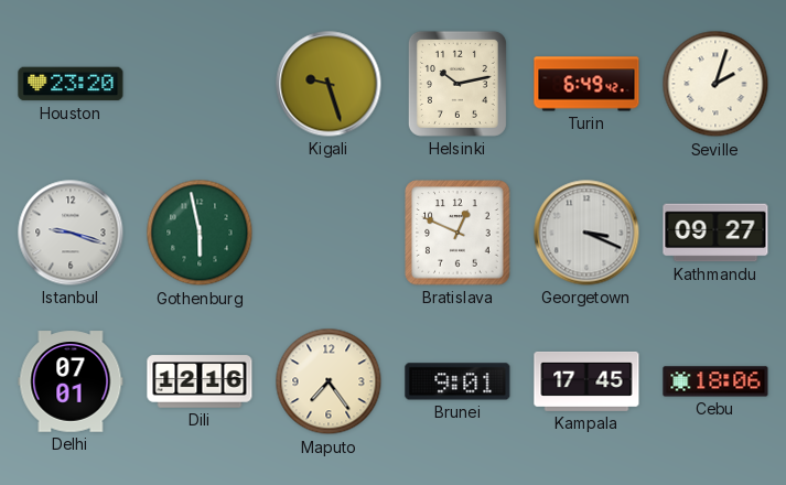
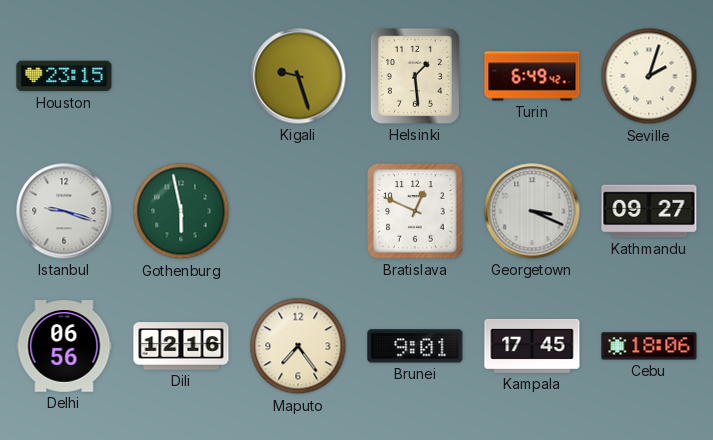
Houston: 23:20 -> 23:15
Helsinki: 10:13 -> 1:29
Delhi: 07:01 -> 06:56
